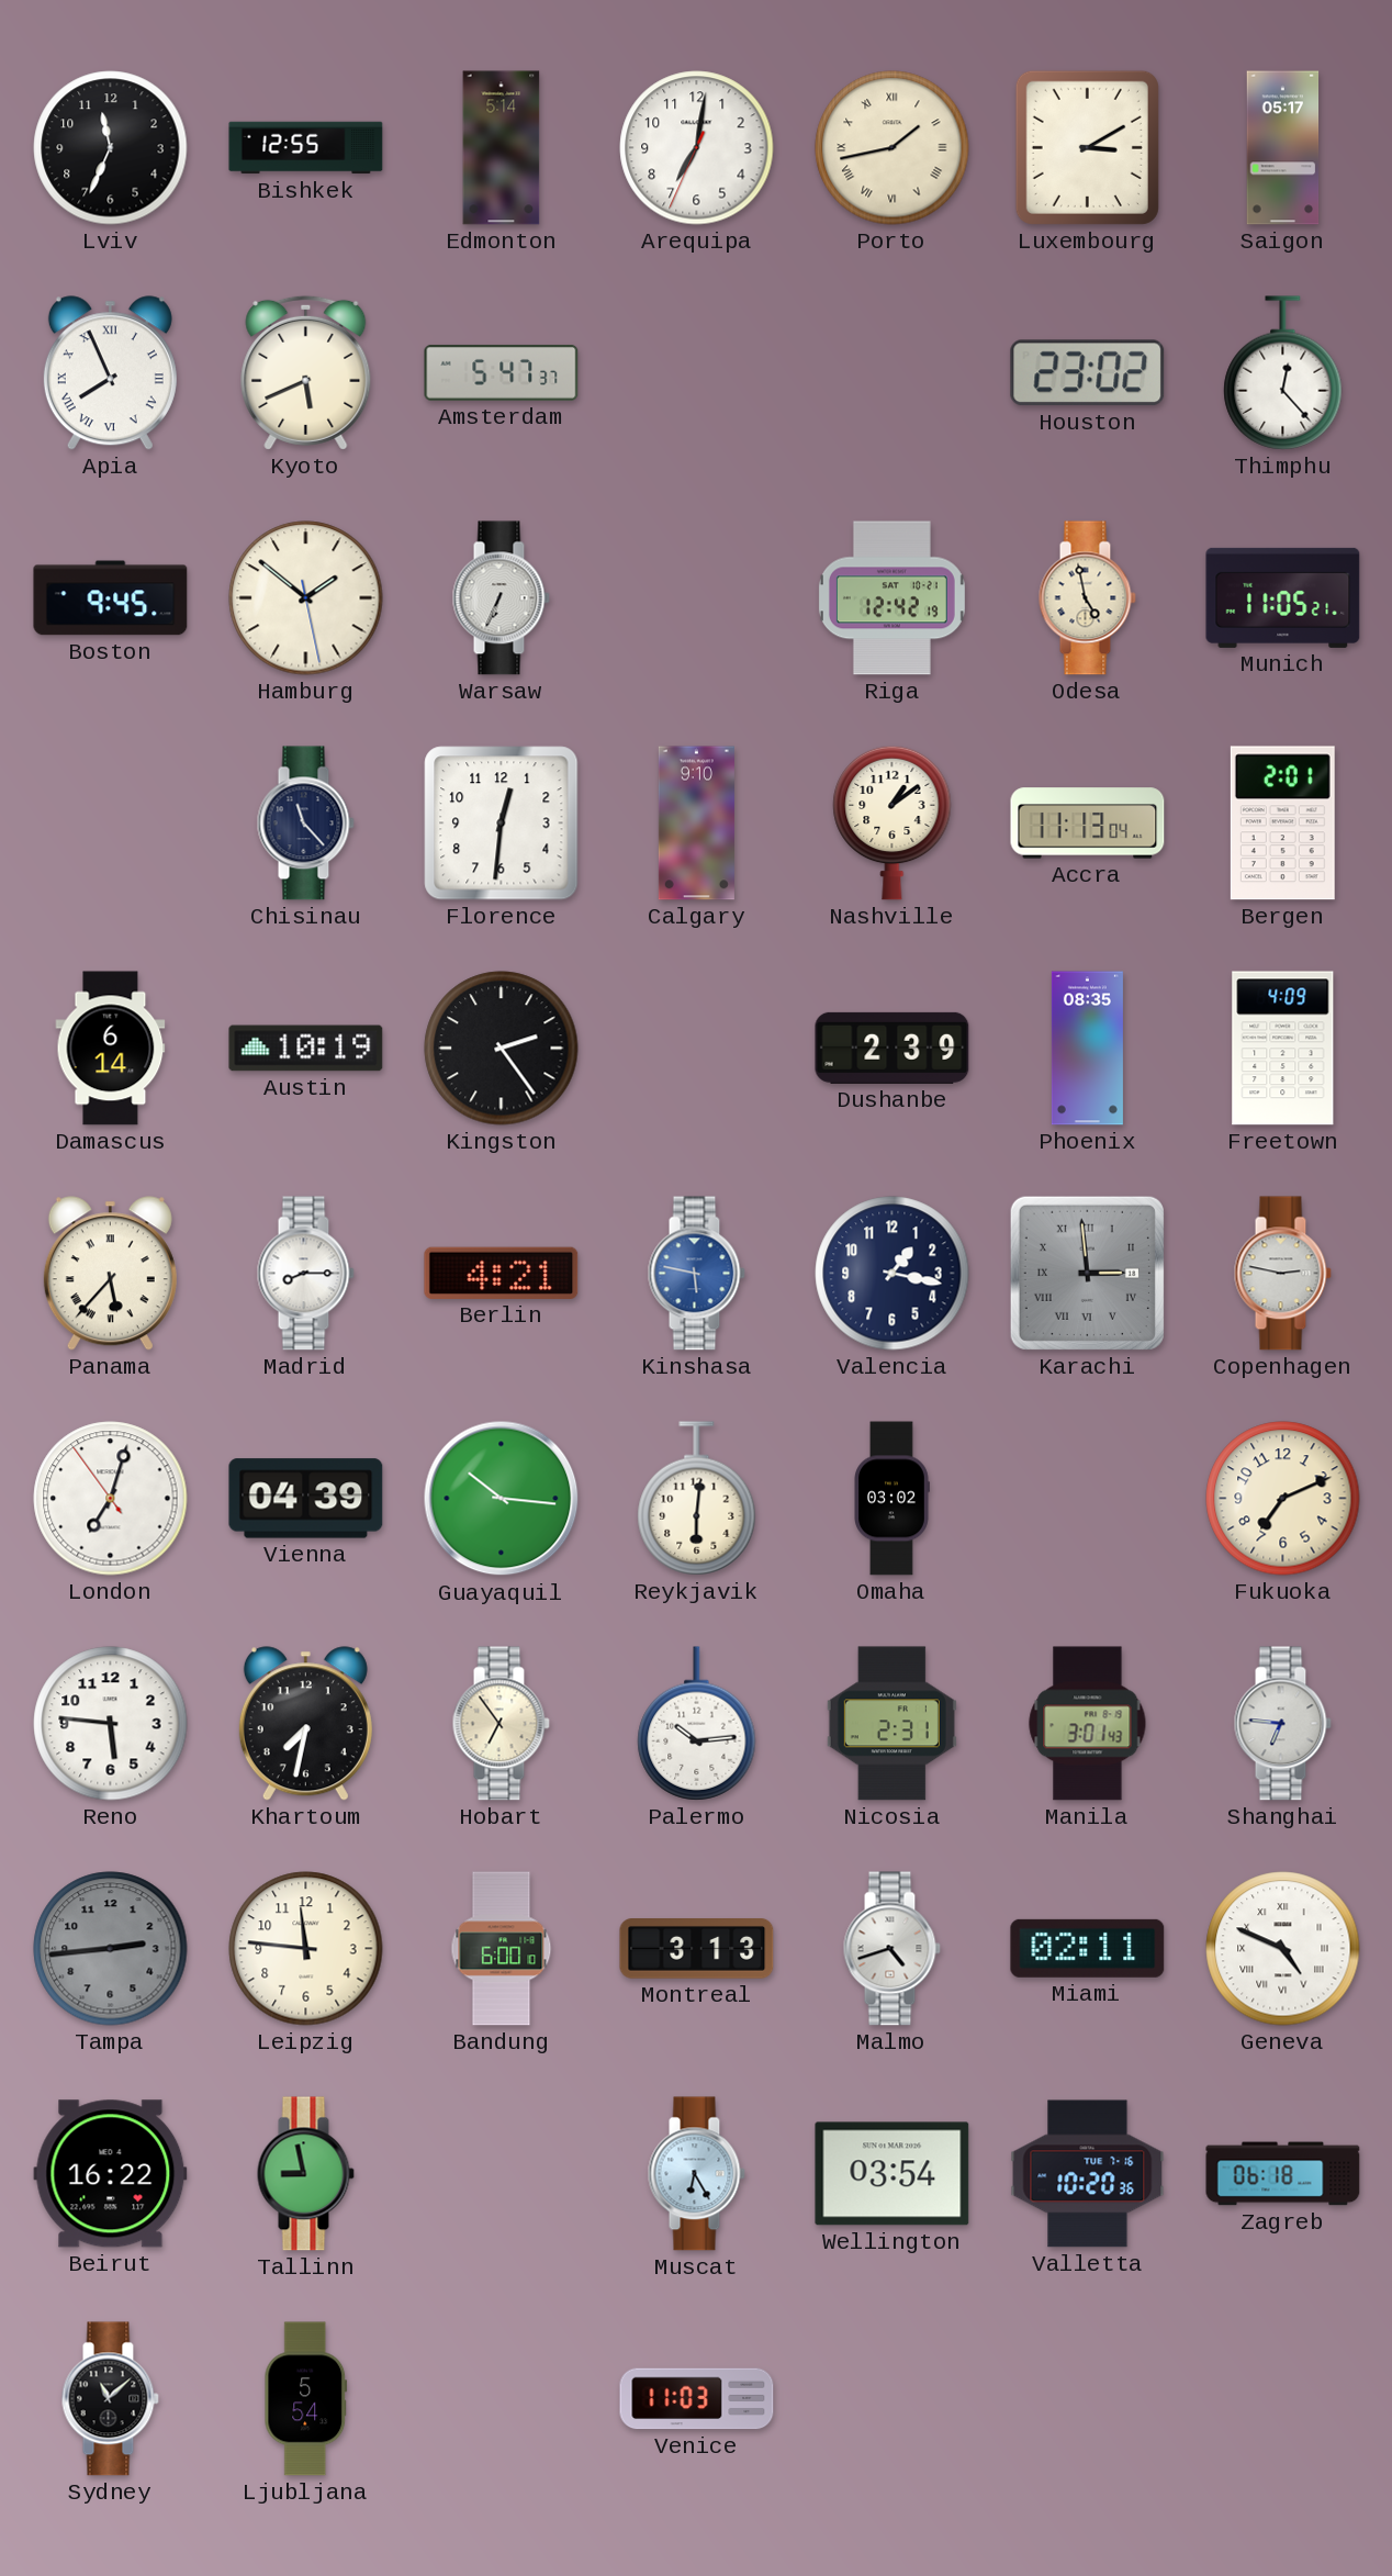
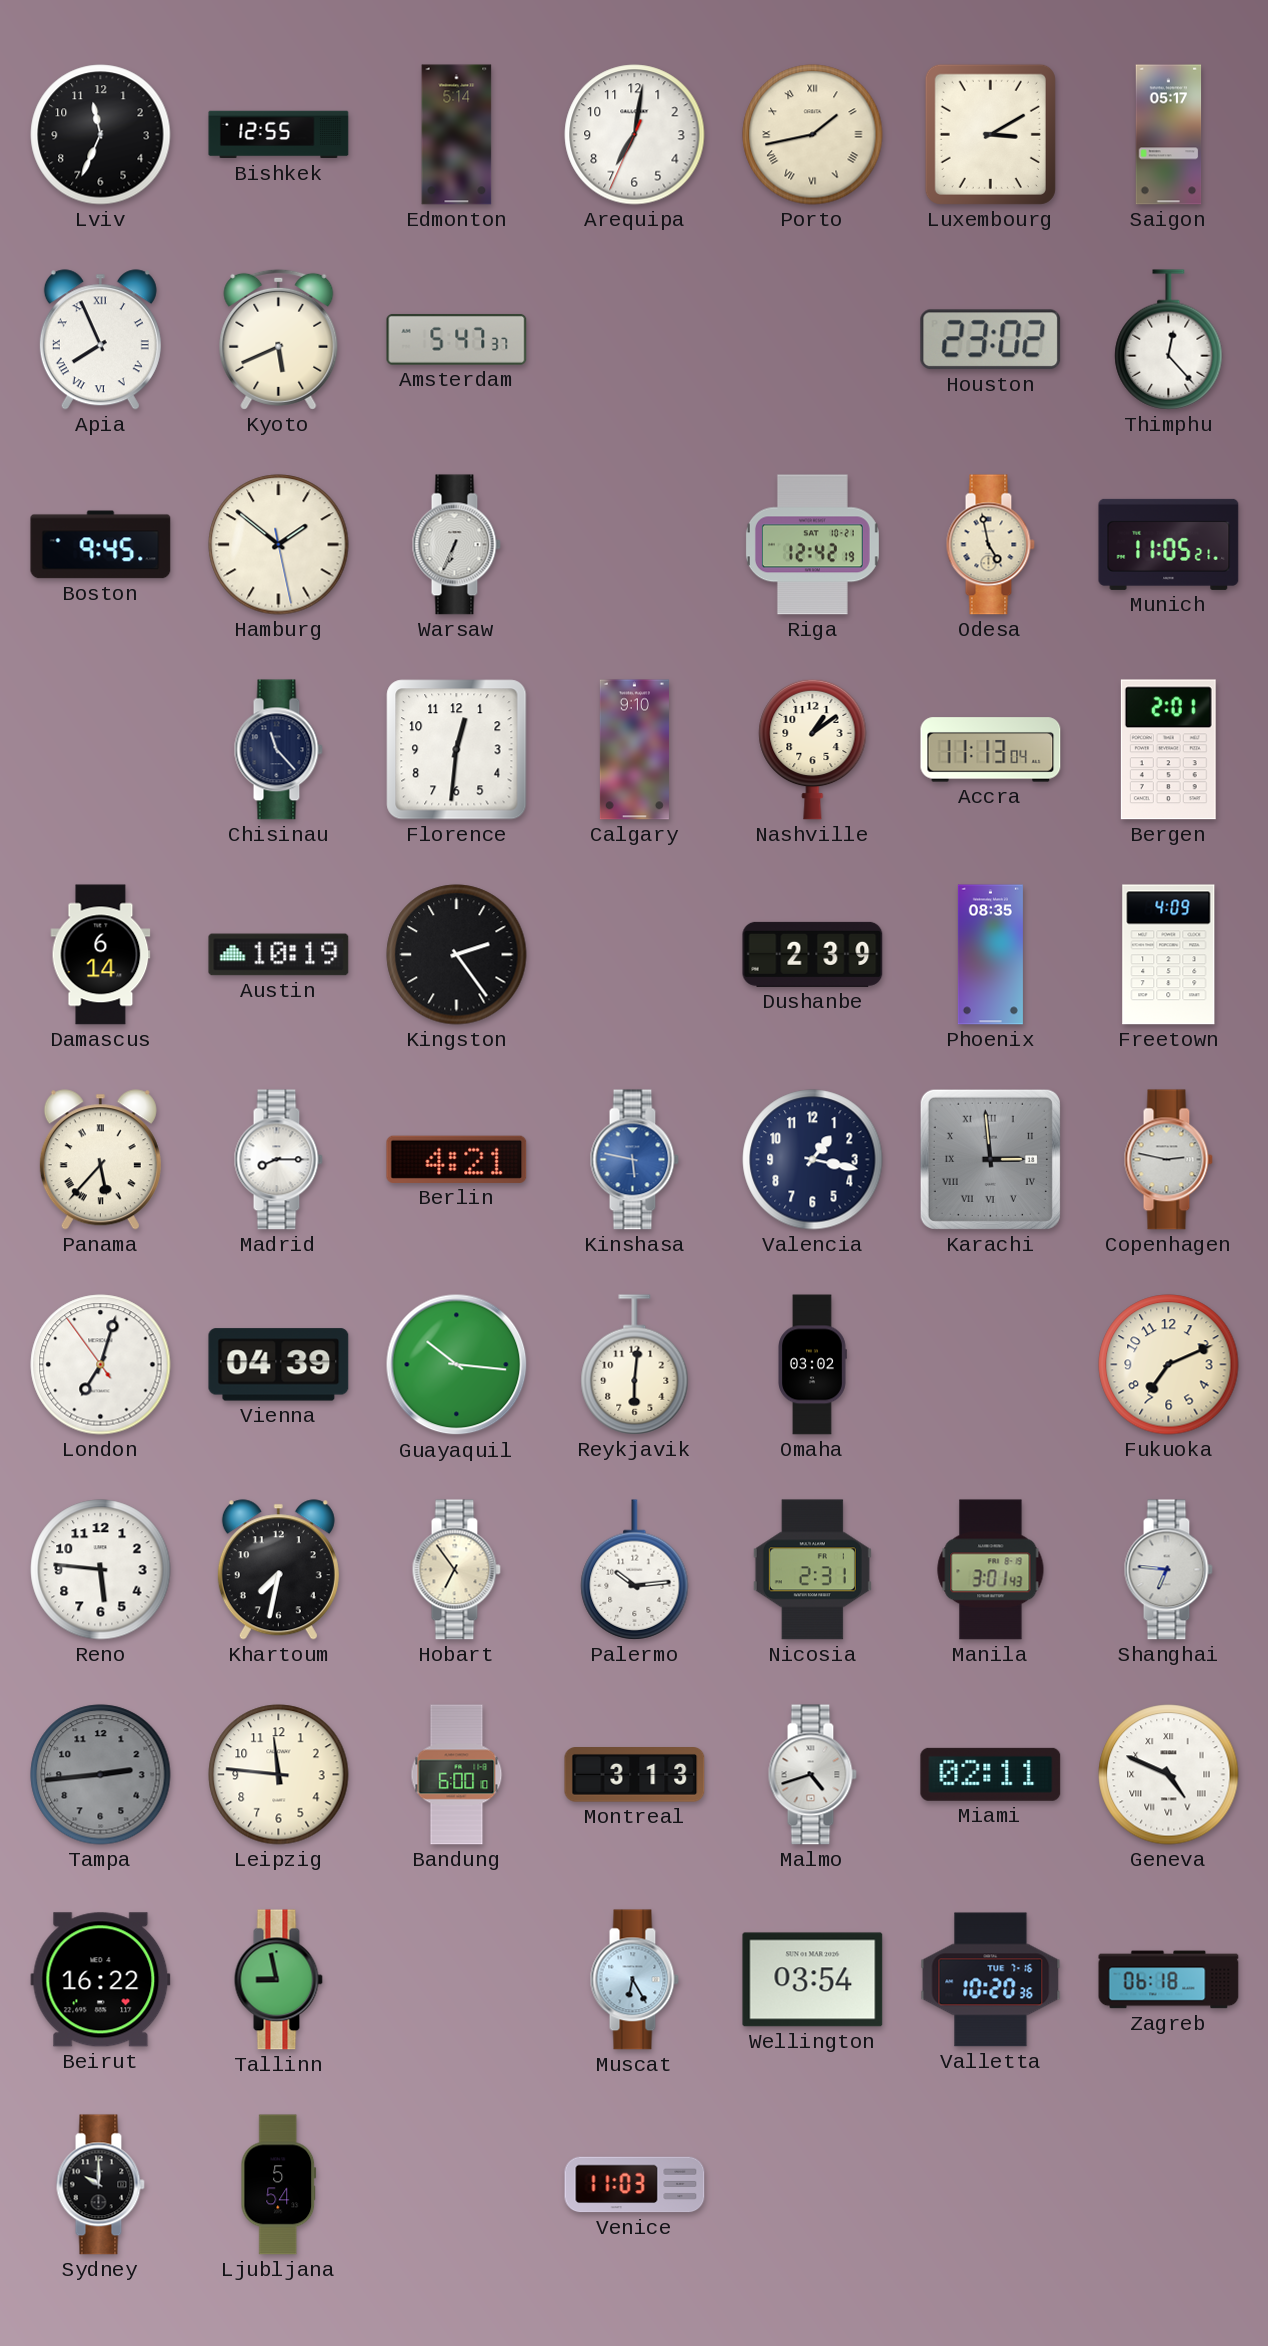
Sydney: 11:08 -> 10:00
